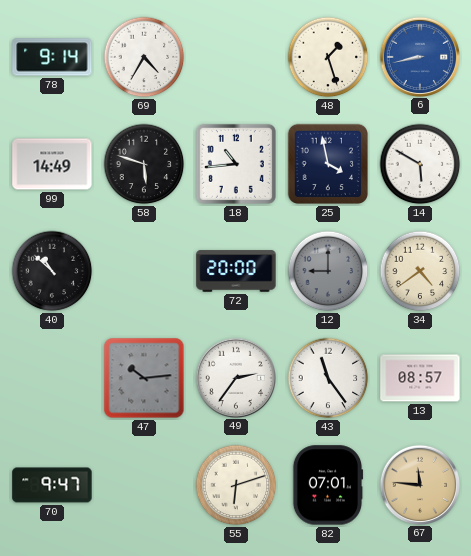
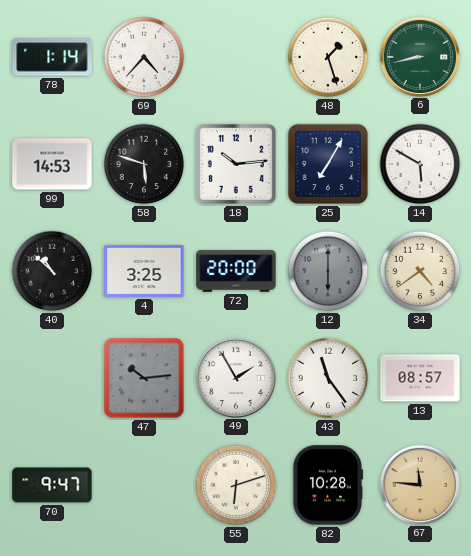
78: 9:14 -> 1:14
69: 4:35 -> 4:37
6 dial: blue -> green
99: 14:49 -> 14:53
18: 10:44 -> 10:14
25: 3:58 -> 7:05
4: none -> 3:25
12: 9:00 -> 6:00
49: 2:36 -> 1:55
82: 07:01 -> 10:28
